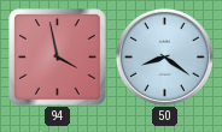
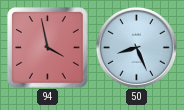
50: 8:21 -> 8:26
